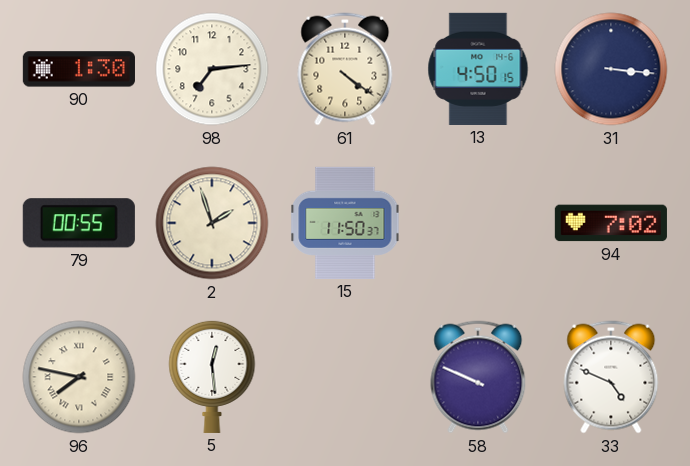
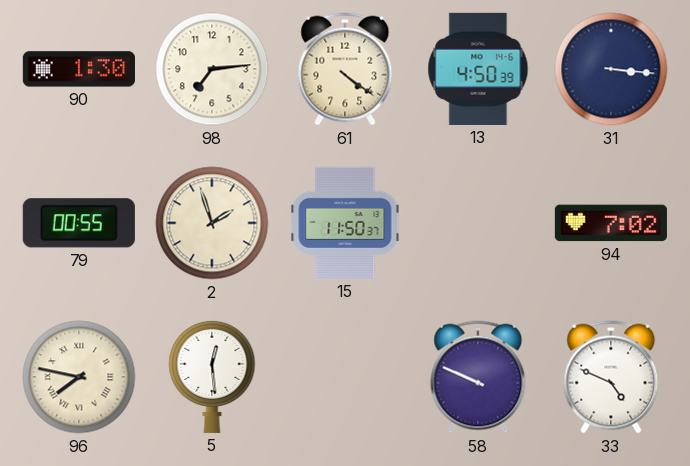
13: 4:50:15 -> 4:50:39
